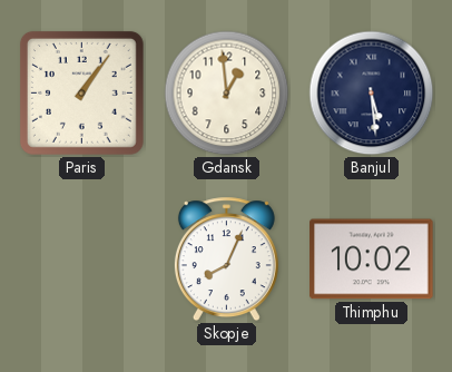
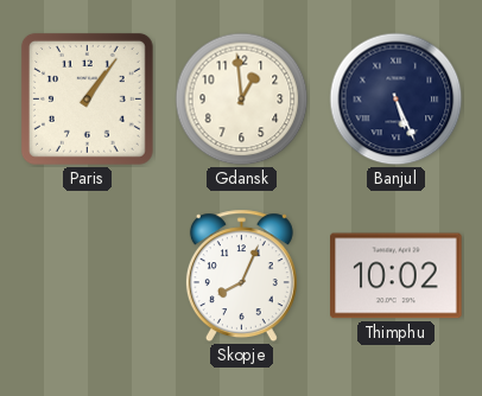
Banjul: 5:29 -> 5:26
